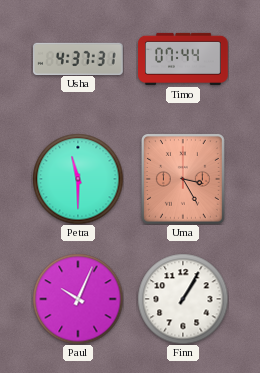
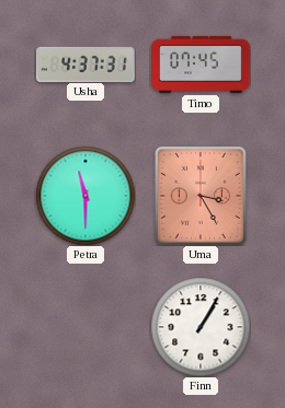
Timo: 07:44 -> 07:45
Paul: 10:04 -> none
